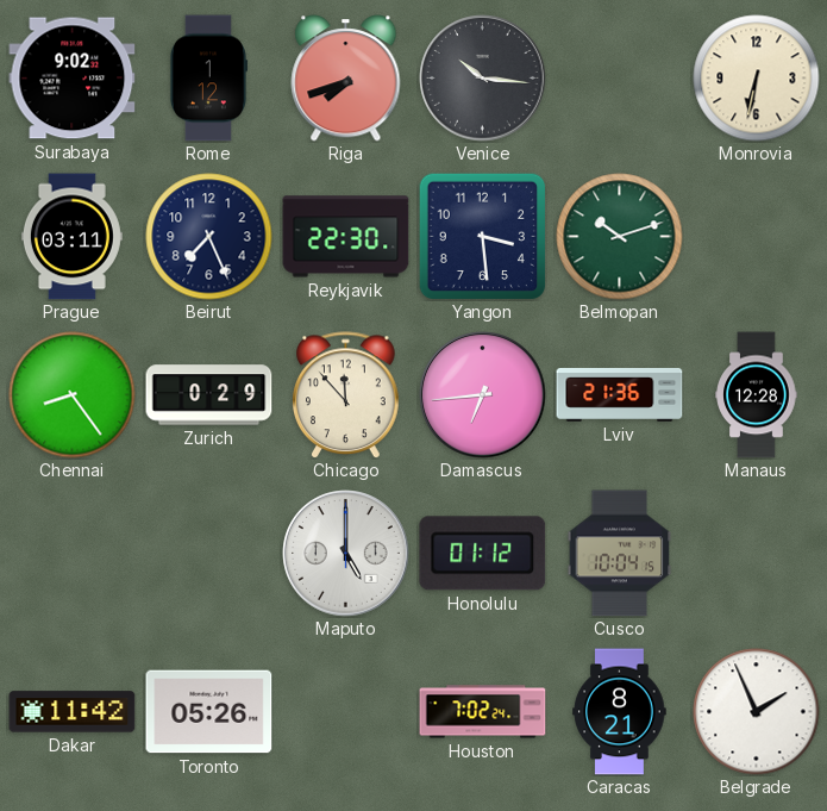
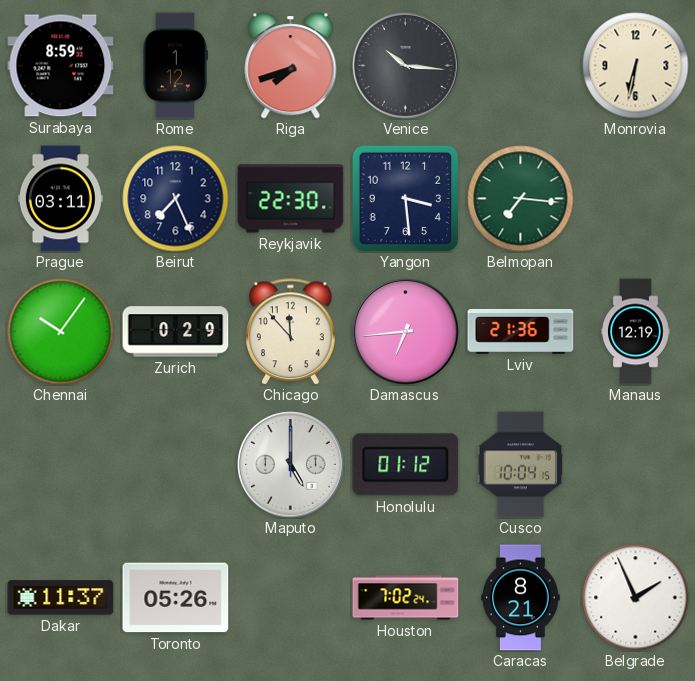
Surabaya: 9:02 -> 8:59
Belmopan: 10:12 -> 7:16
Chennai: 8:24 -> 10:06
Manaus: 12:28 -> 12:19
Dakar: 11:42 -> 11:37
